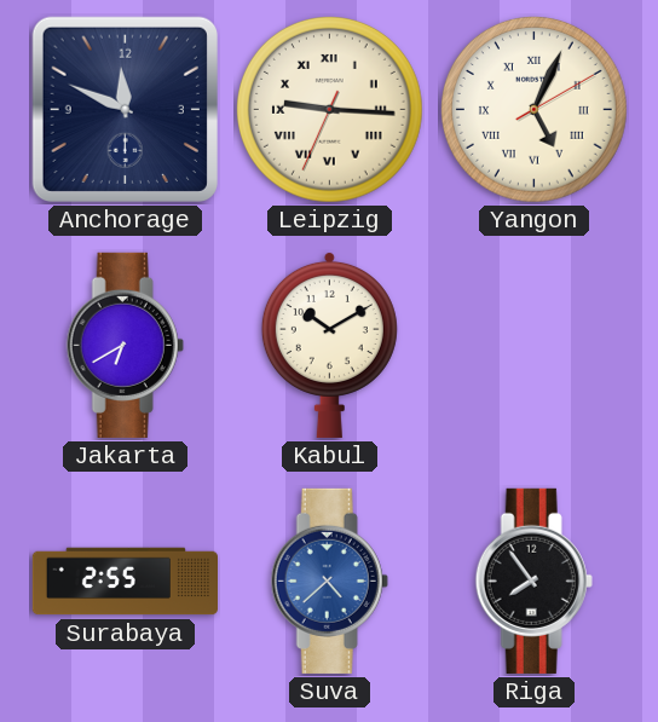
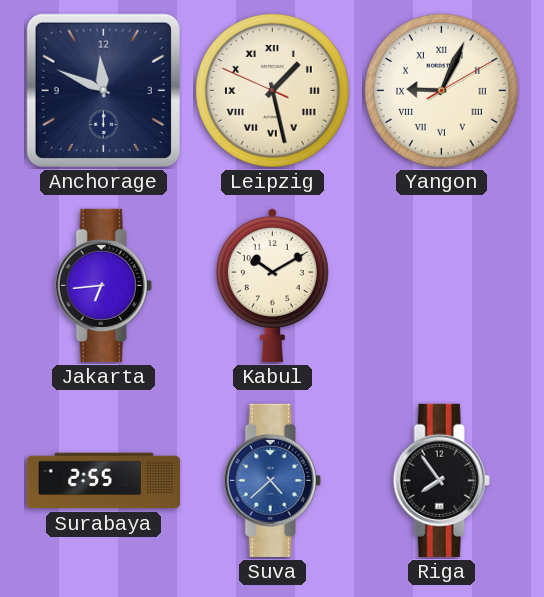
Leipzig: 9:15 -> 1:27
Yangon: 5:04 -> 9:04
Jakarta: 6:40 -> 6:44
